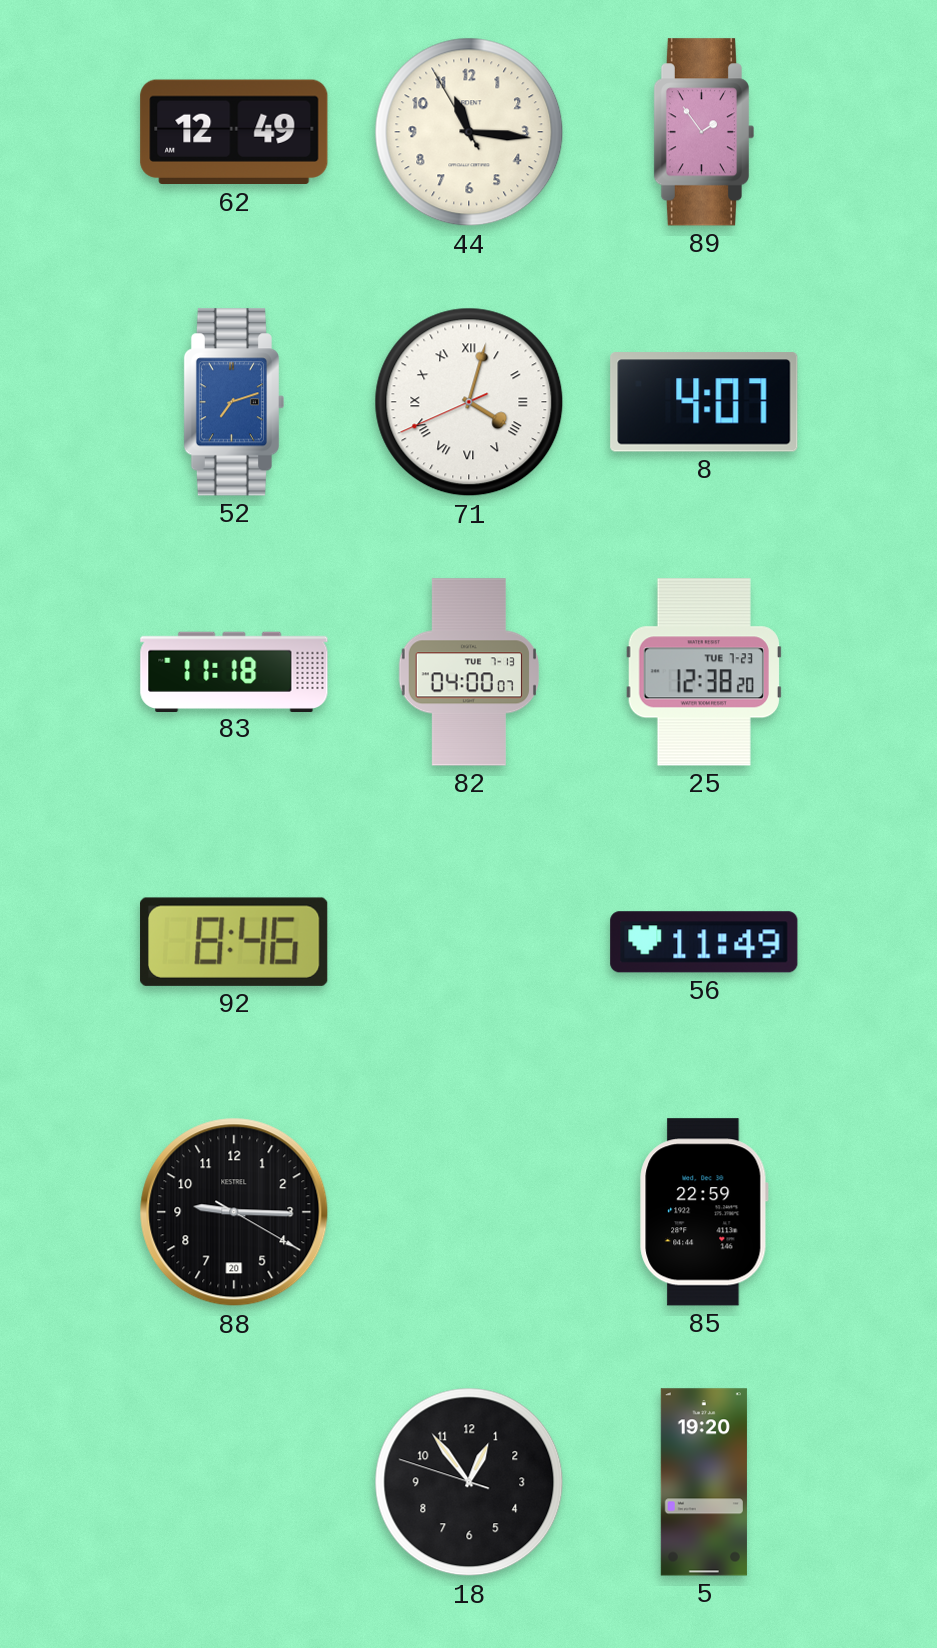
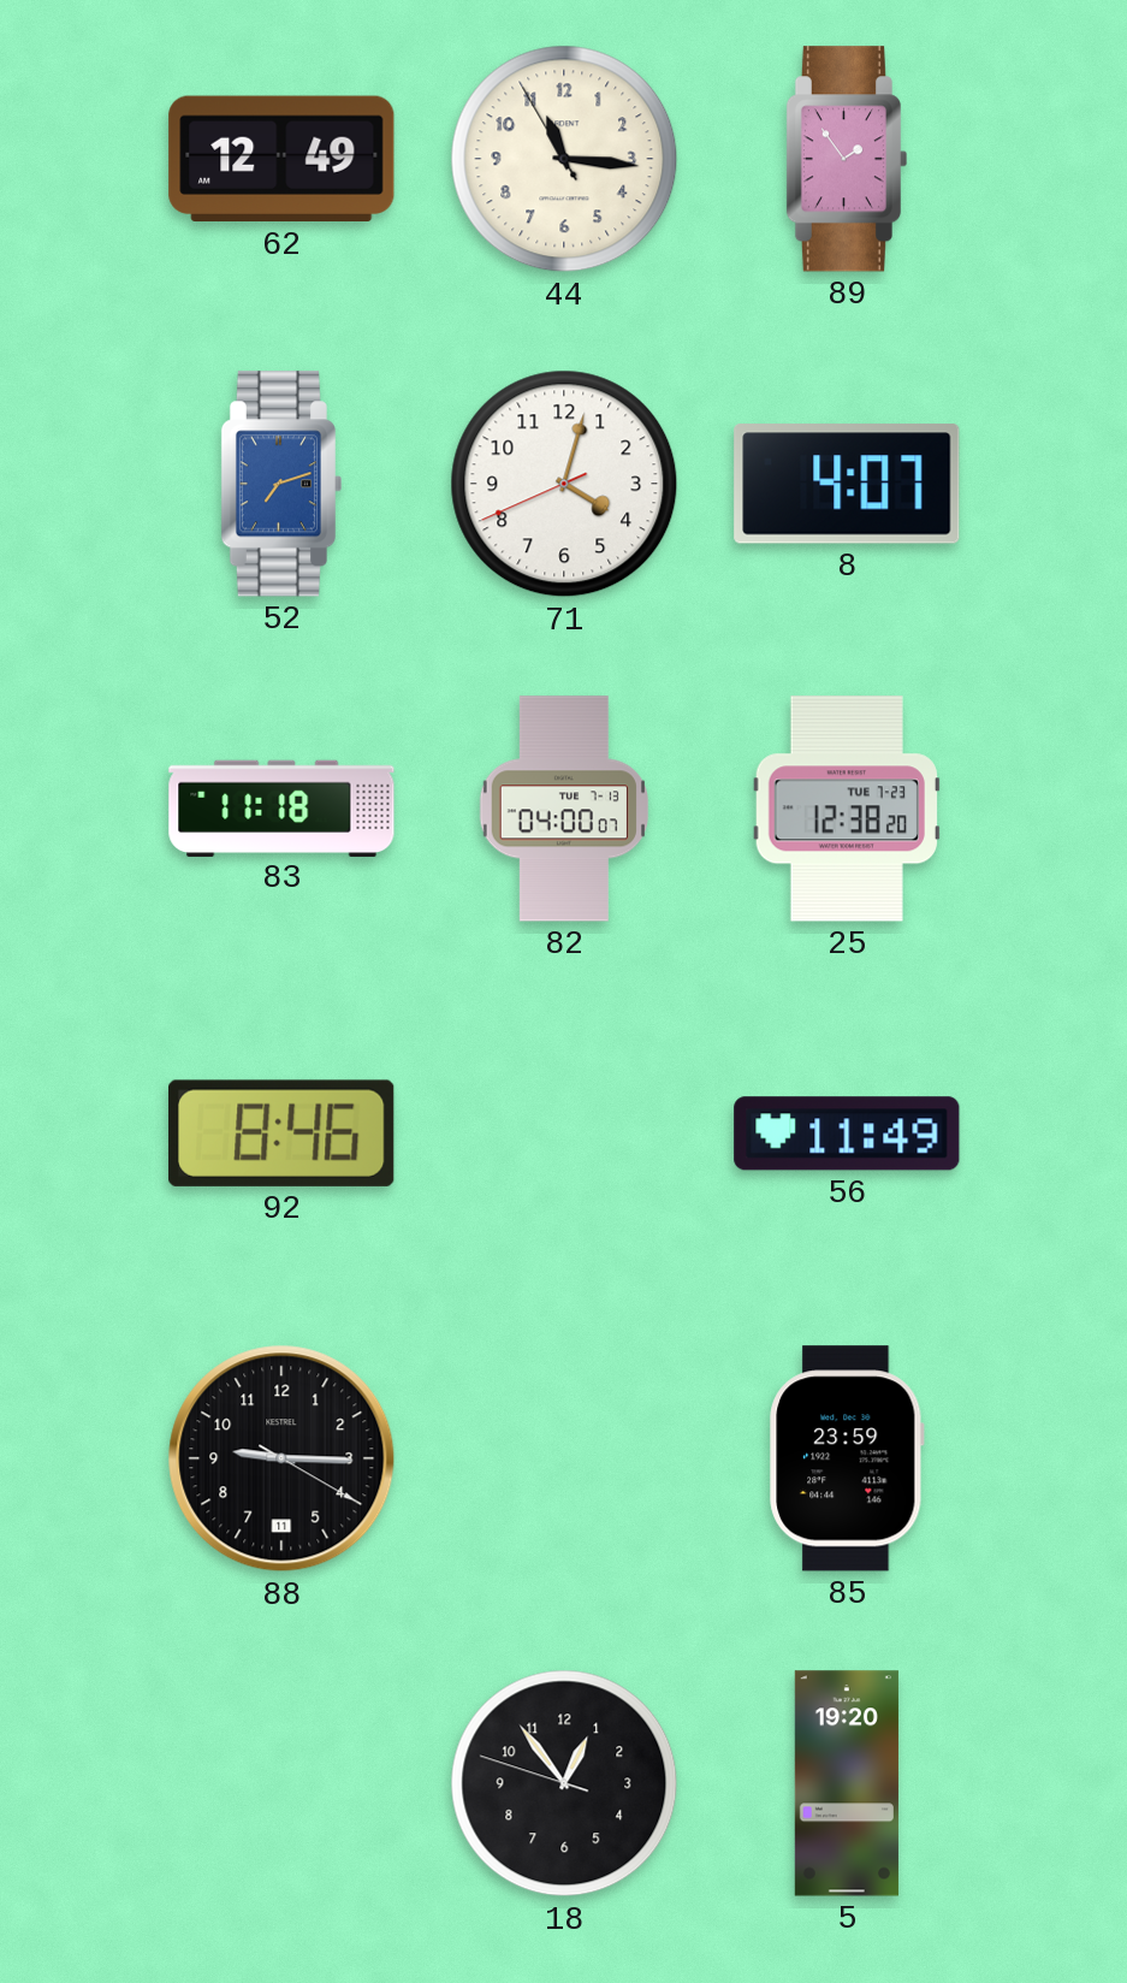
71 numerals: Roman -> Arabic
88 date: 20 -> 11
85: 22:59 -> 23:59
